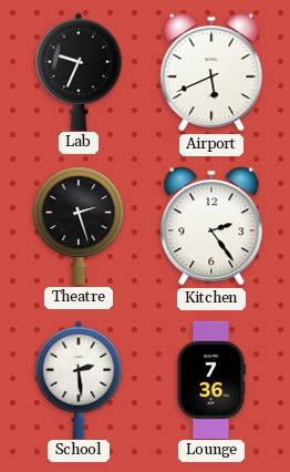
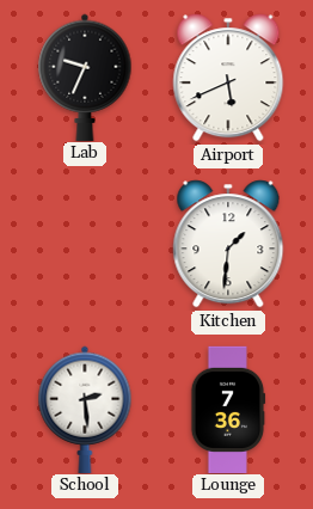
Theatre: 2:27 -> none
Kitchen: 2:24 -> 1:31
